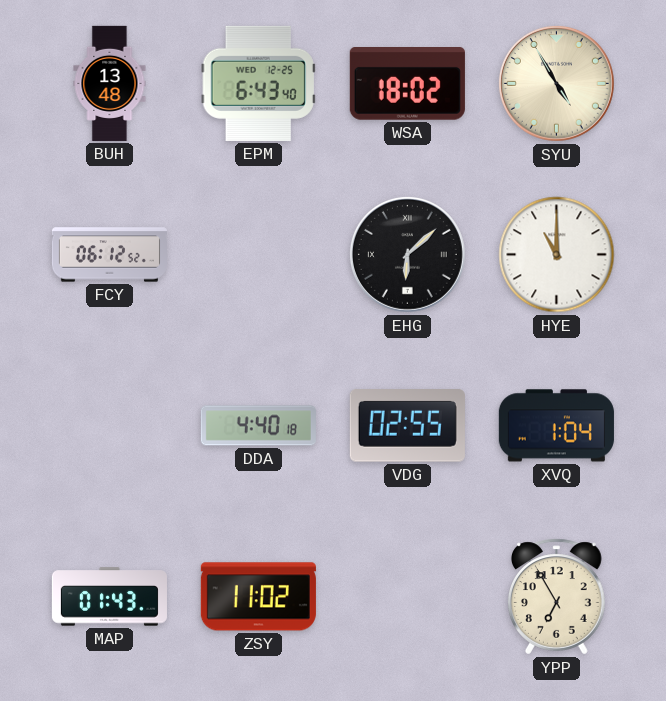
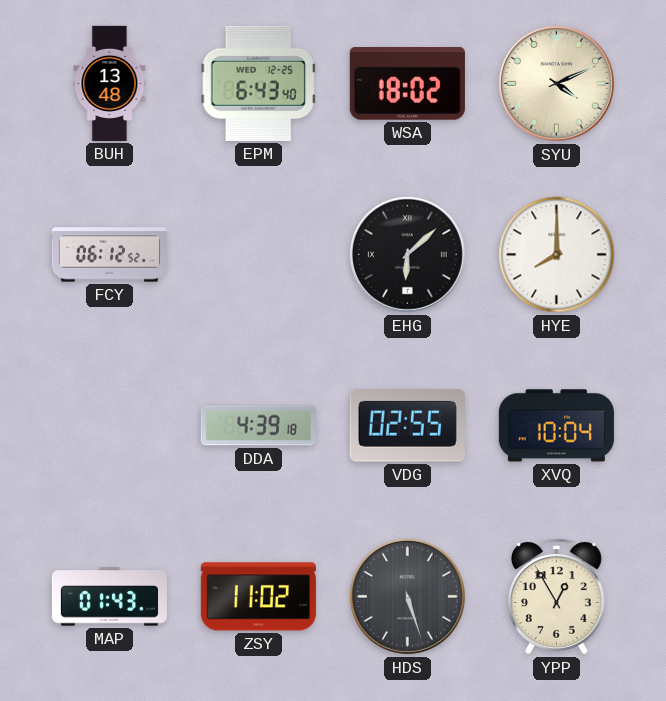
SYU: 4:55 -> 4:11
HYE: 11:00 -> 8:00
DDA: 4:40 -> 4:39
XVQ: 1:04 -> 10:04
HDS: none -> 5:27
YPP: 6:55 -> 12:55
